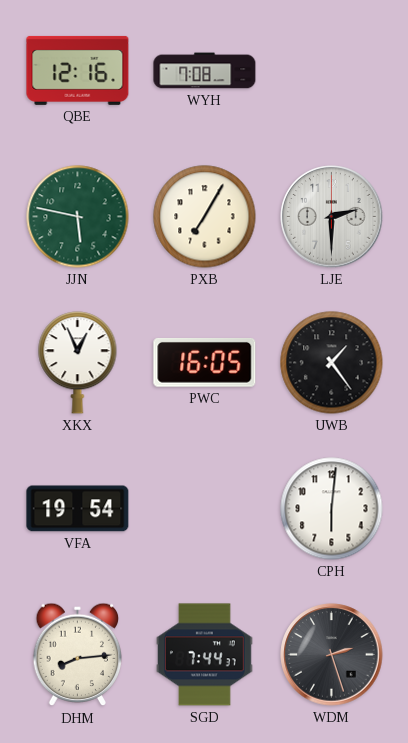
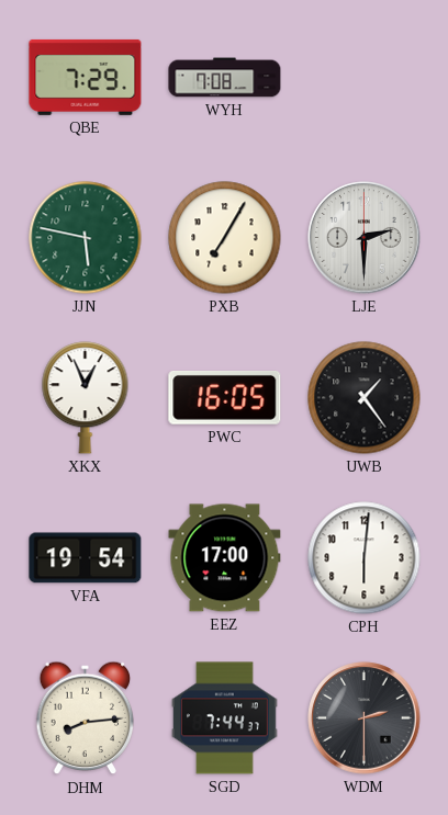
QBE: 12:16 -> 7:29
EEZ: none -> 17:00
WDM: 2:27 -> 2:30
